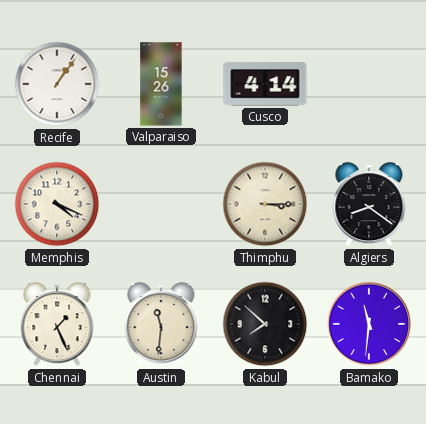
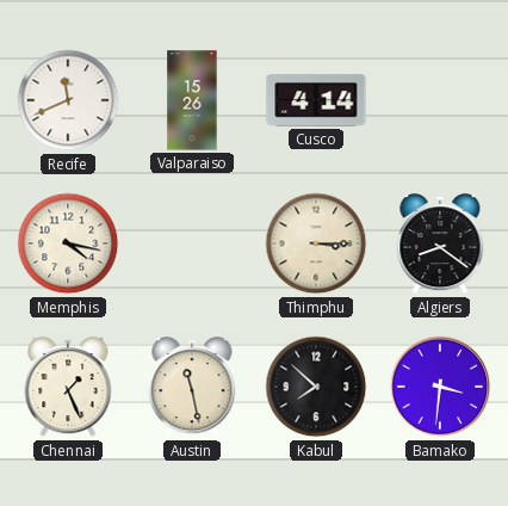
Recife: 1:06 -> 11:41
Memphis: 4:19 -> 4:17
Austin: 11:31 -> 11:28
Bamako: 11:31 -> 3:31
